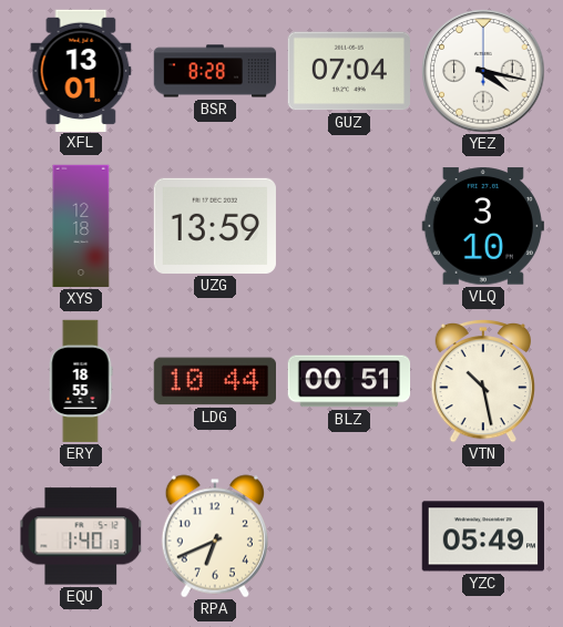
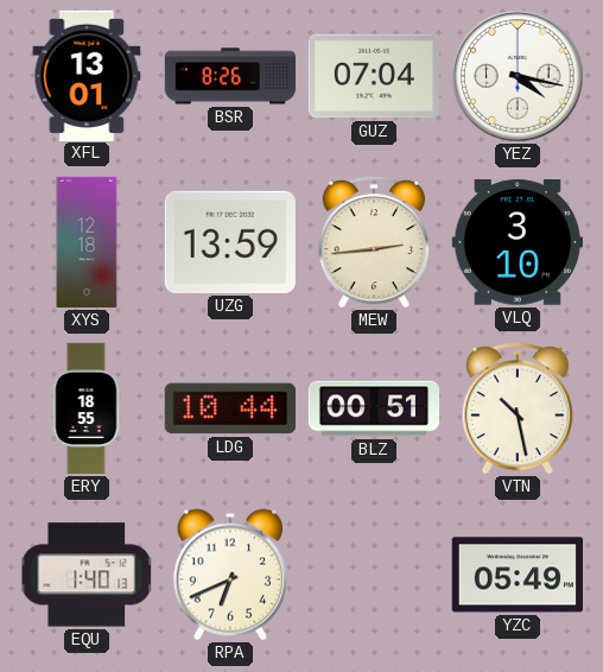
BSR: 8:28 -> 8:26
MEW: none -> 2:44
